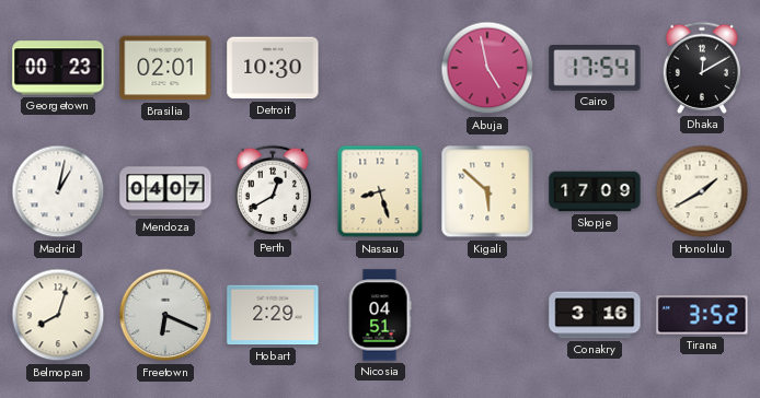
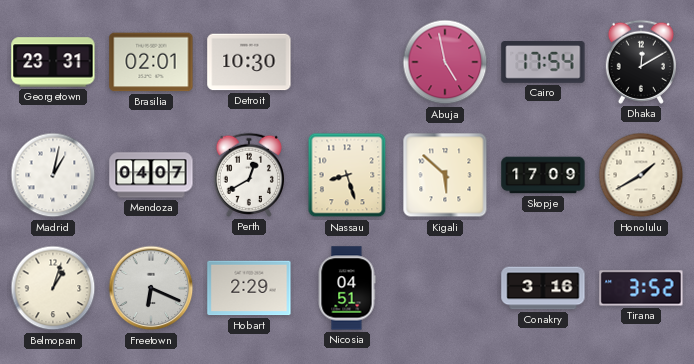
Georgetown: 00:23 -> 23:31
Belmopan: 8:03 -> 1:03
